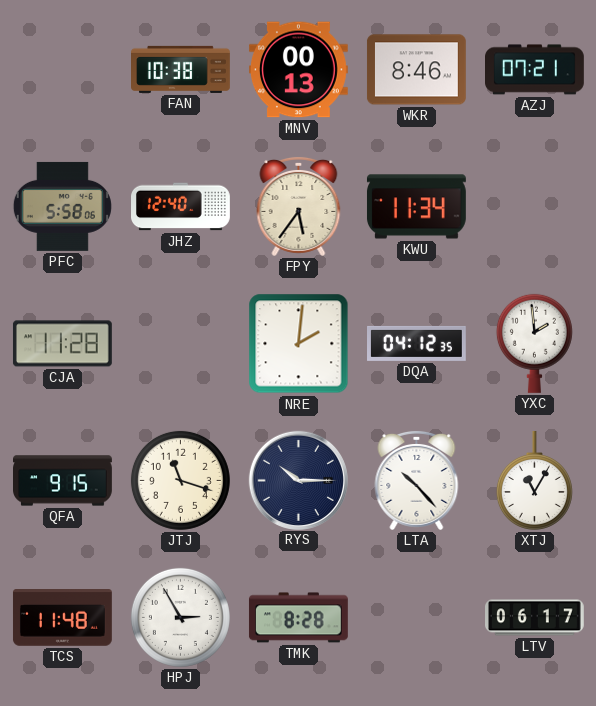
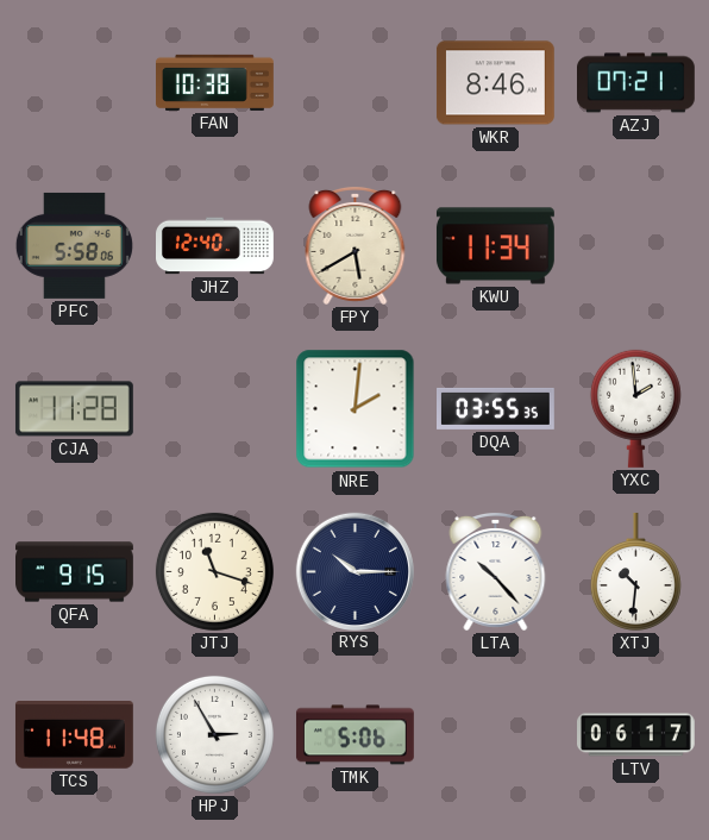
MNV: 00:13 -> none
FPY: 5:36 -> 5:40
DQA: 04:12 -> 03:55
XTJ: 11:05 -> 10:31
TMK: 8:28 -> 5:06
